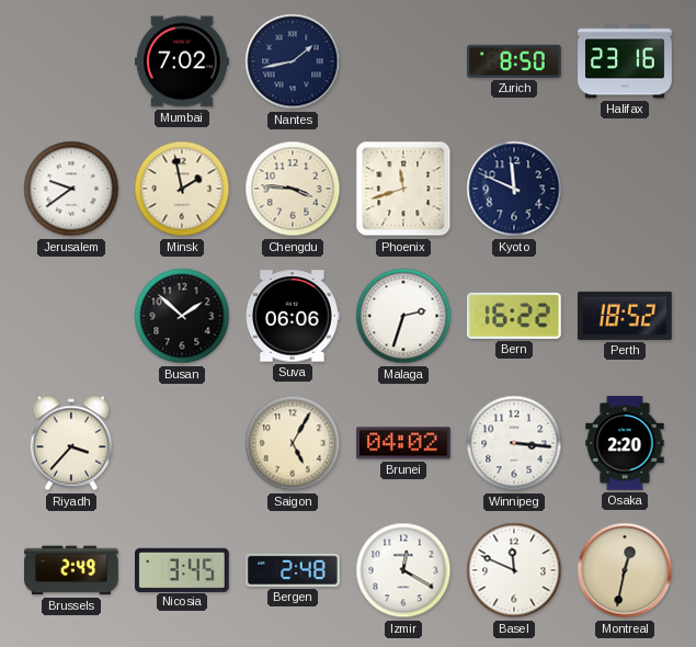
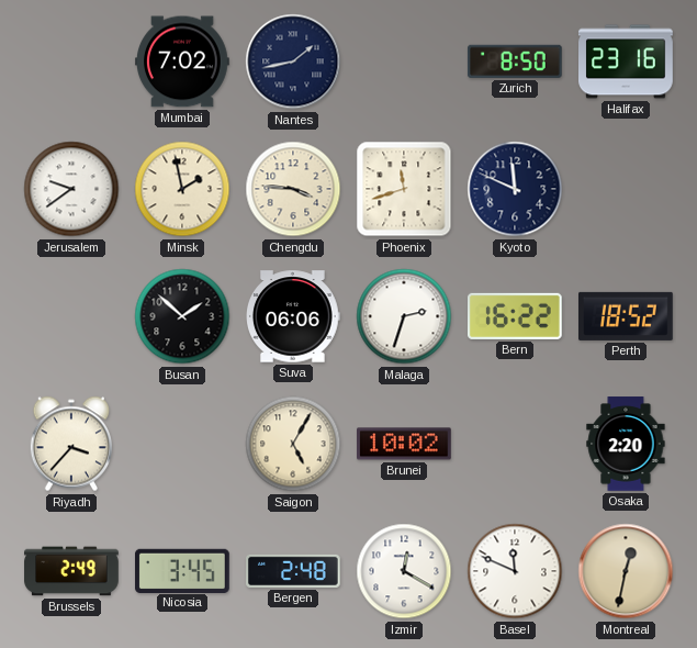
Brunei: 04:02 -> 10:02
Winnipeg: 3:16 -> none
